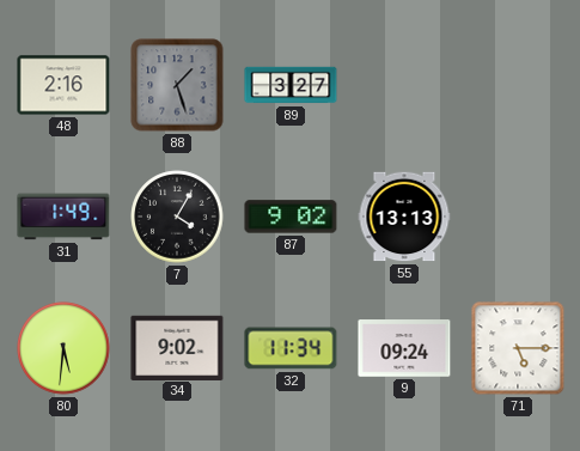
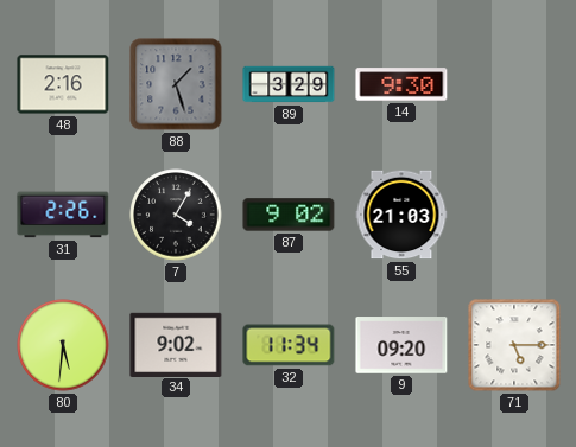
89: 3:27 -> 3:29
14: none -> 9:30
31: 1:49 -> 2:26
55: 13:13 -> 21:03
9: 09:24 -> 09:20
